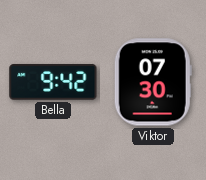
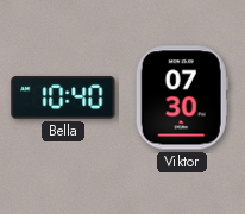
Bella: 9:42 -> 10:40
